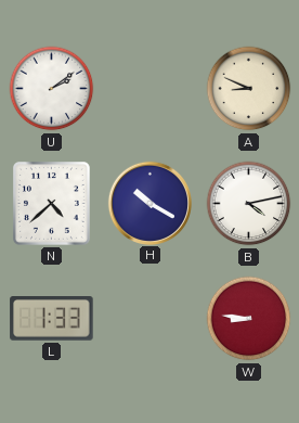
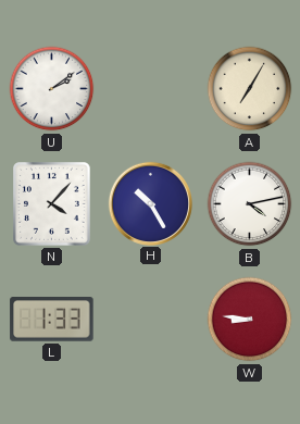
A: 8:49 -> 7:05
N: 4:38 -> 4:07
H: 10:20 -> 10:25
